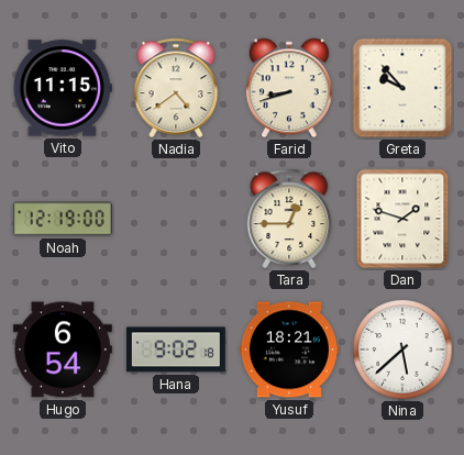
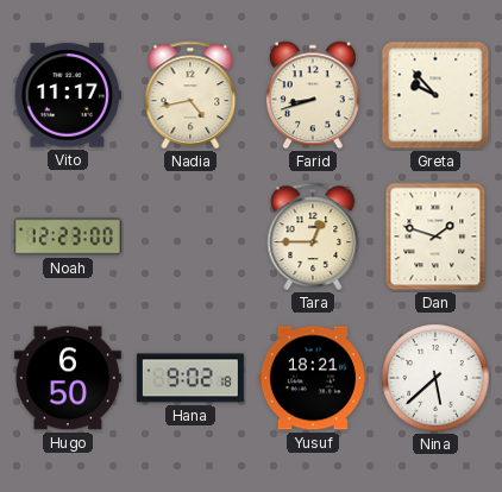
Vito: 11:15 -> 11:17
Nadia: 4:39 -> 4:43
Noah: 12:19 -> 12:23
Hugo: 6:54 -> 6:50
